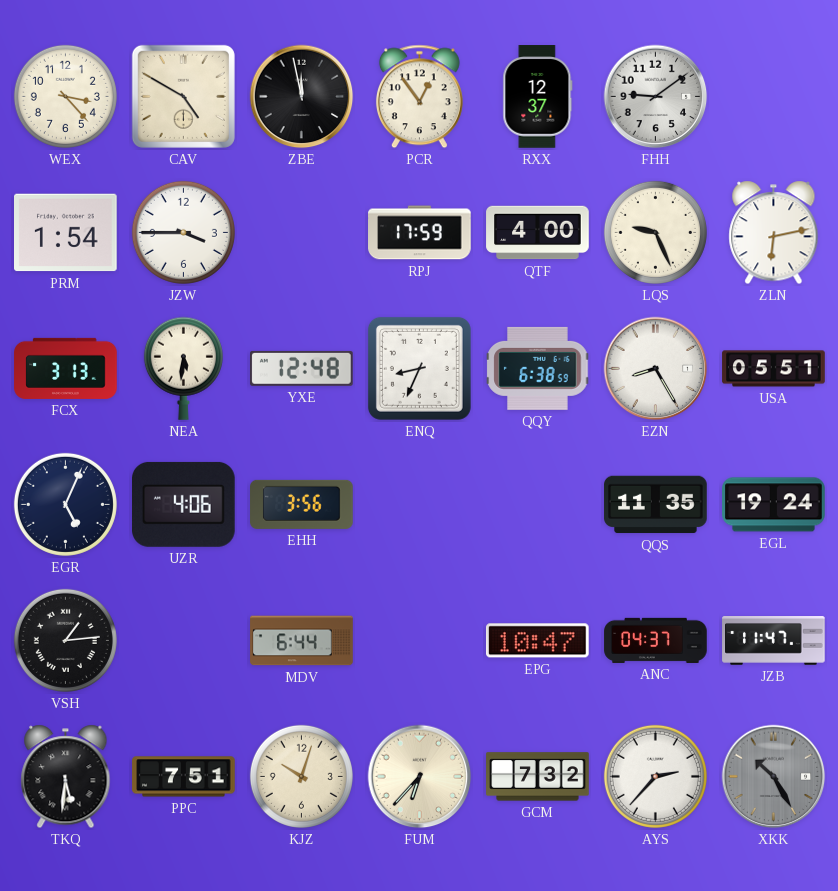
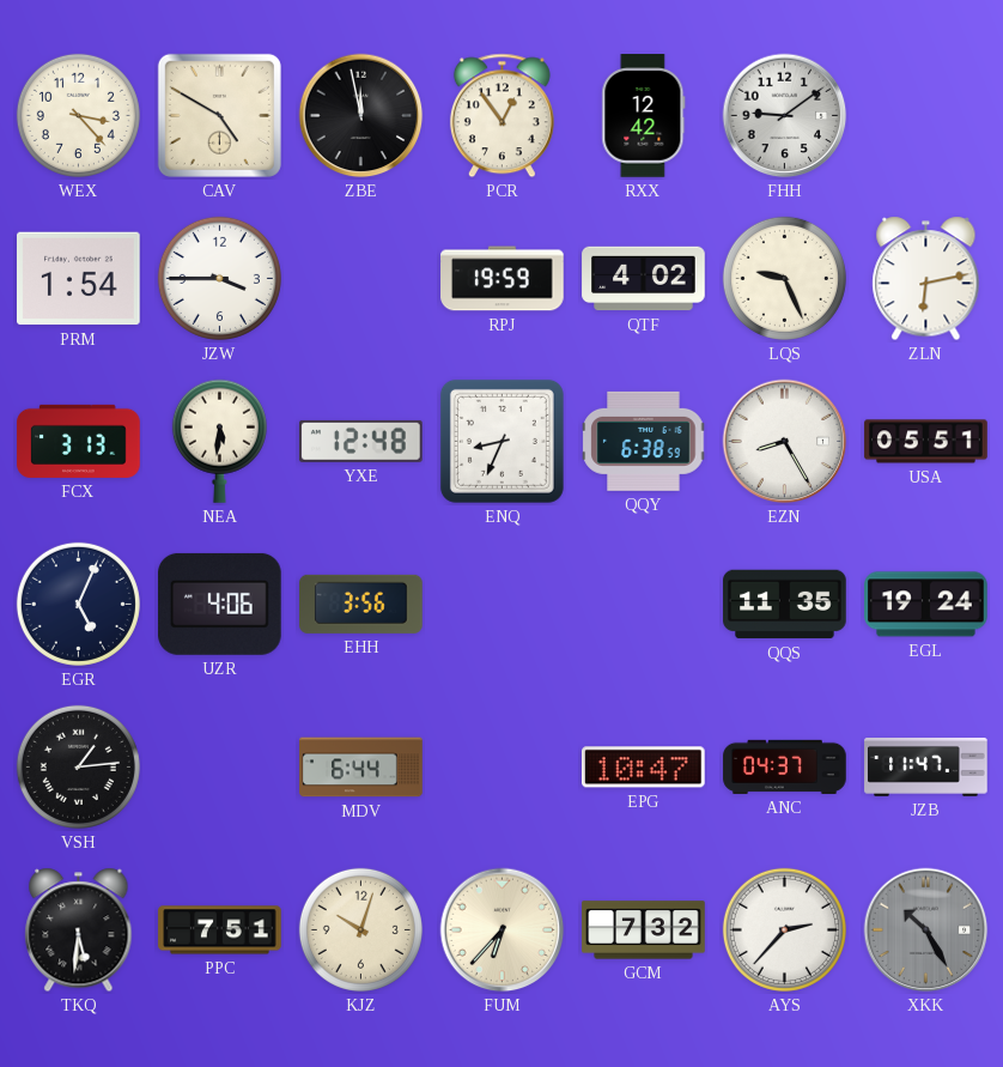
RXX: 12:37 -> 12:42
RPJ: 17:59 -> 19:59
QTF: 4:00 -> 4:02
